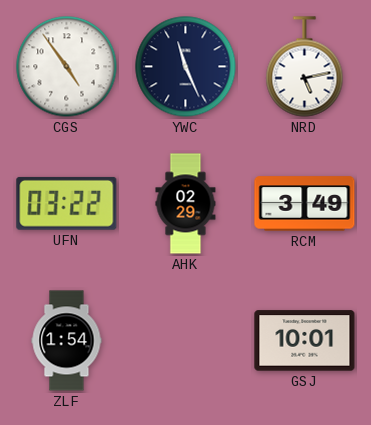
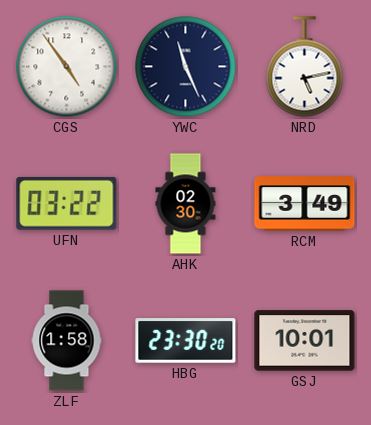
AHK: 02:29 -> 02:30
ZLF: 1:54 -> 1:58
HBG: none -> 23:30
